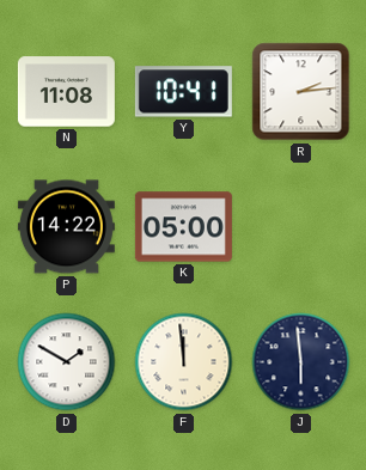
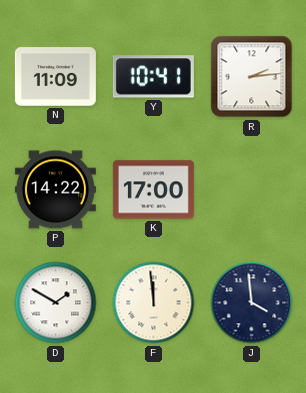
N: 11:08 -> 11:09
K: 05:00 -> 17:00
J: 5:59 -> 3:59
